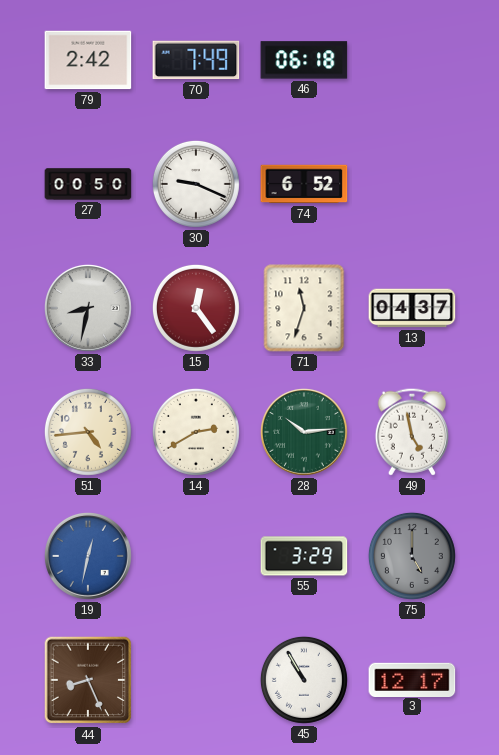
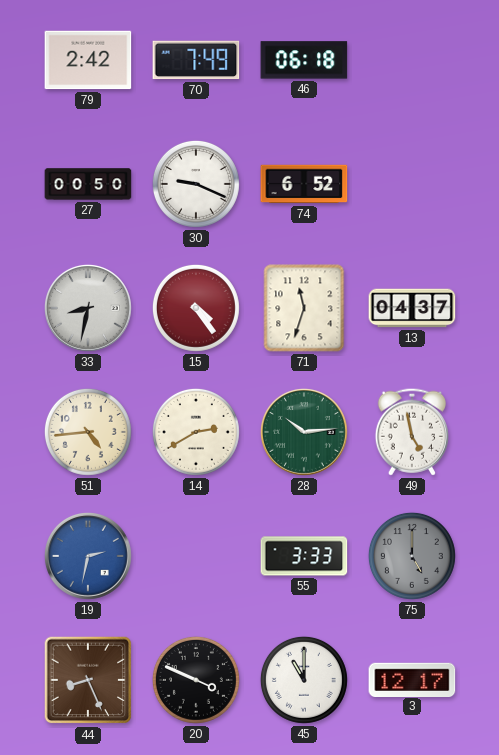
15: 12:24 -> 4:24
19: 12:32 -> 2:32
55: 3:29 -> 3:33
20: none -> 3:49
45: 10:55 -> 11:00
